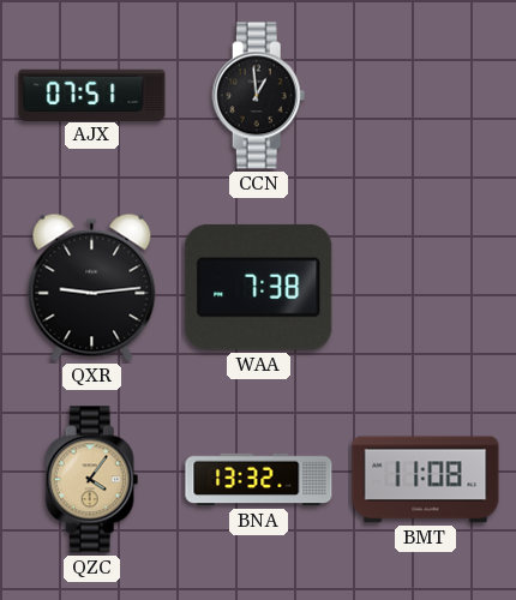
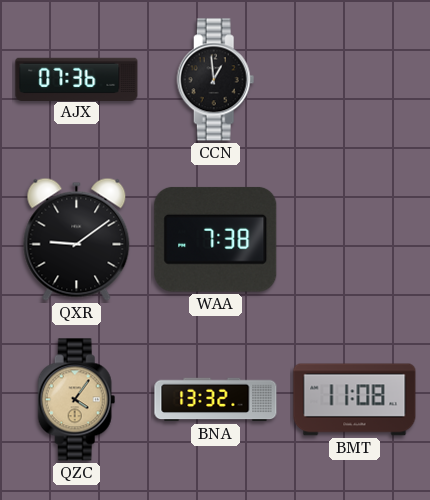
AJX: 07:51 -> 07:36
QXR: 9:14 -> 9:09
